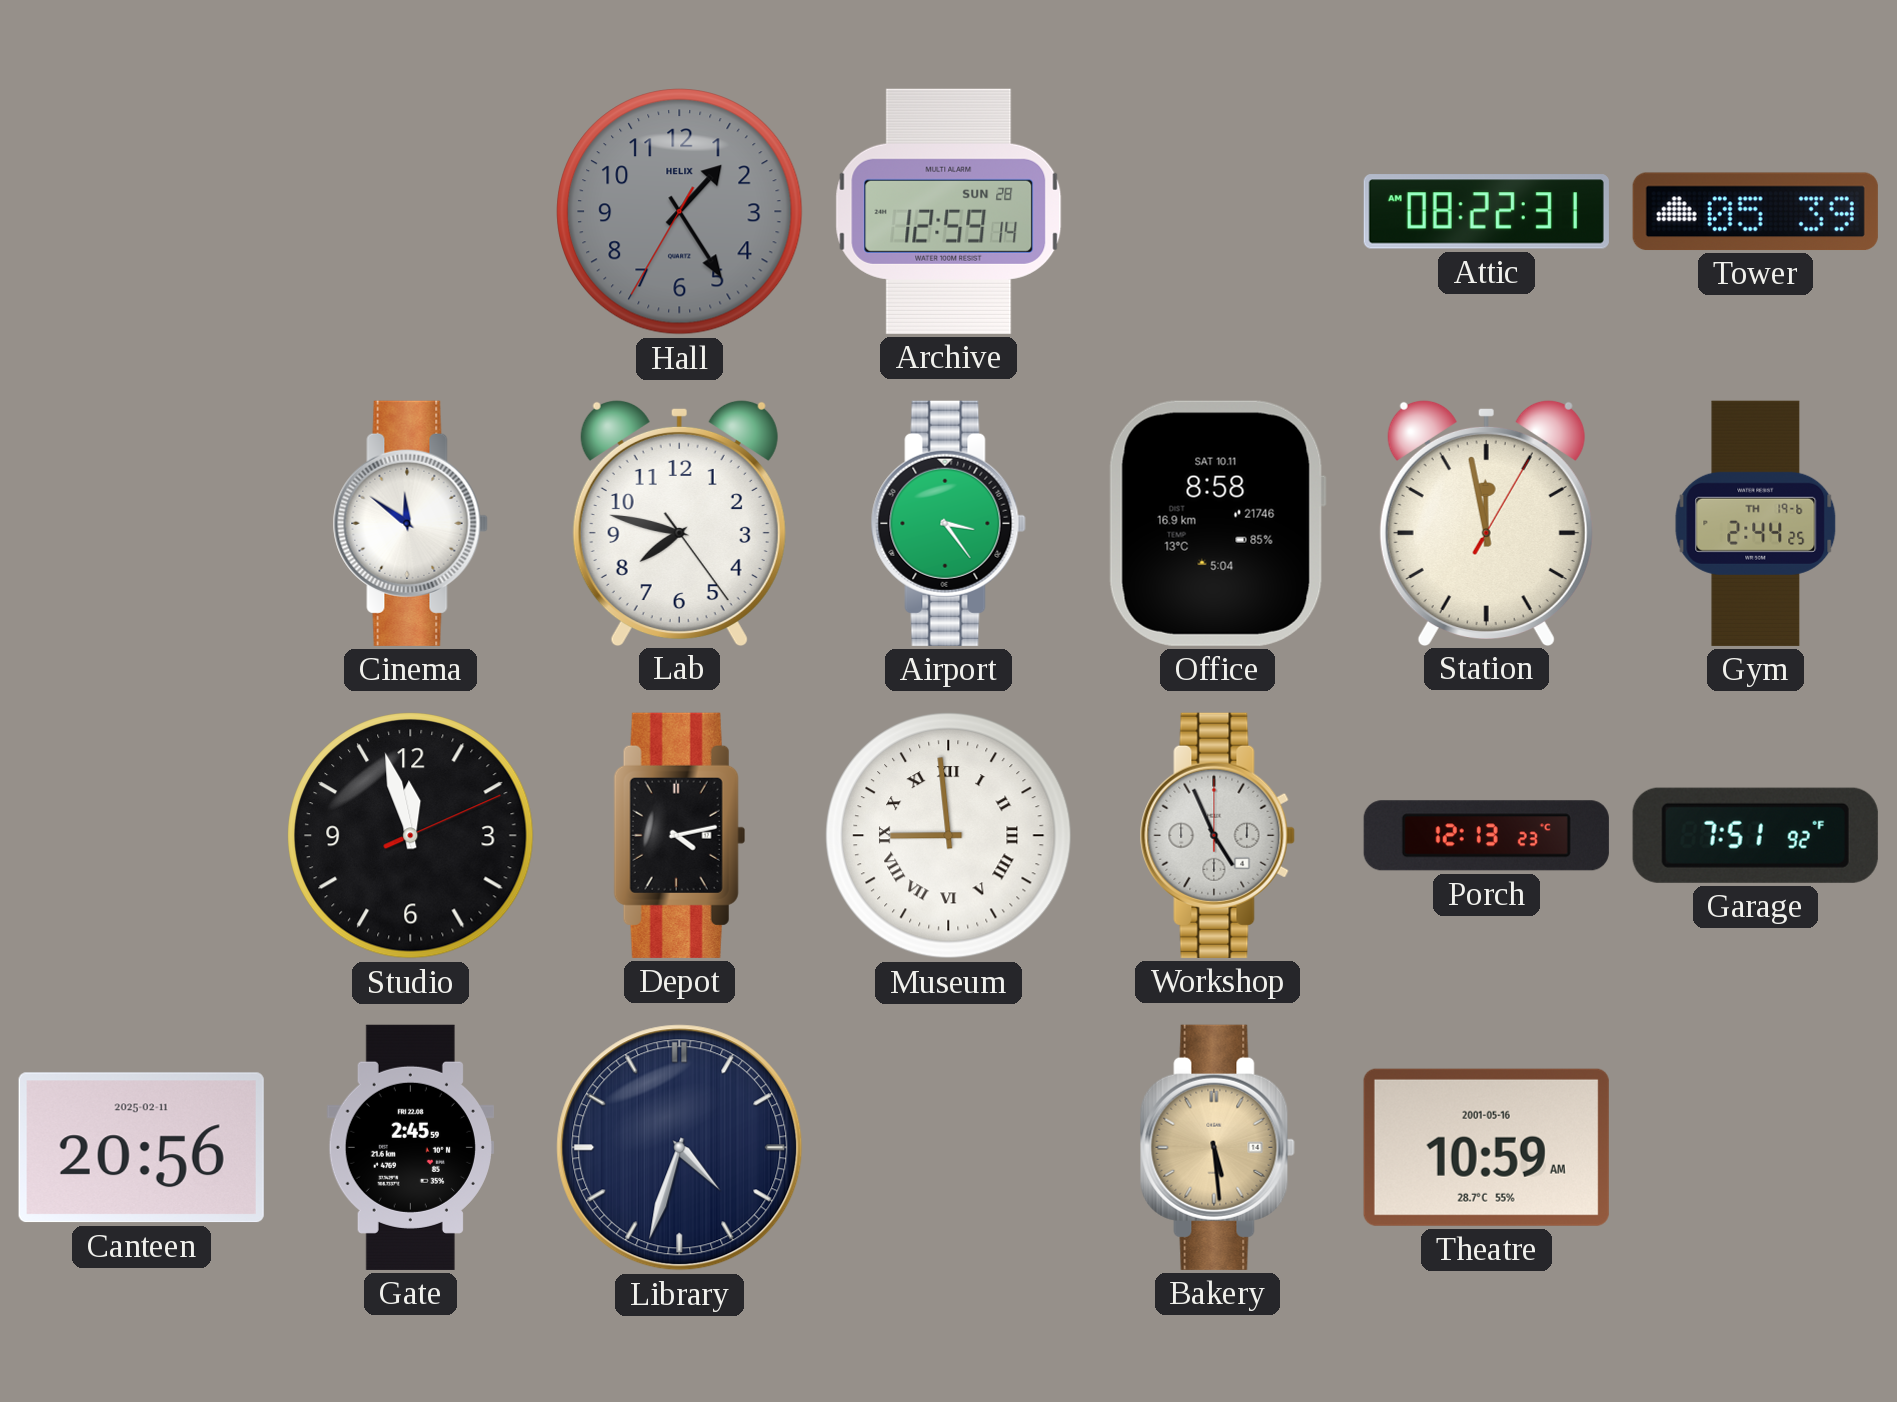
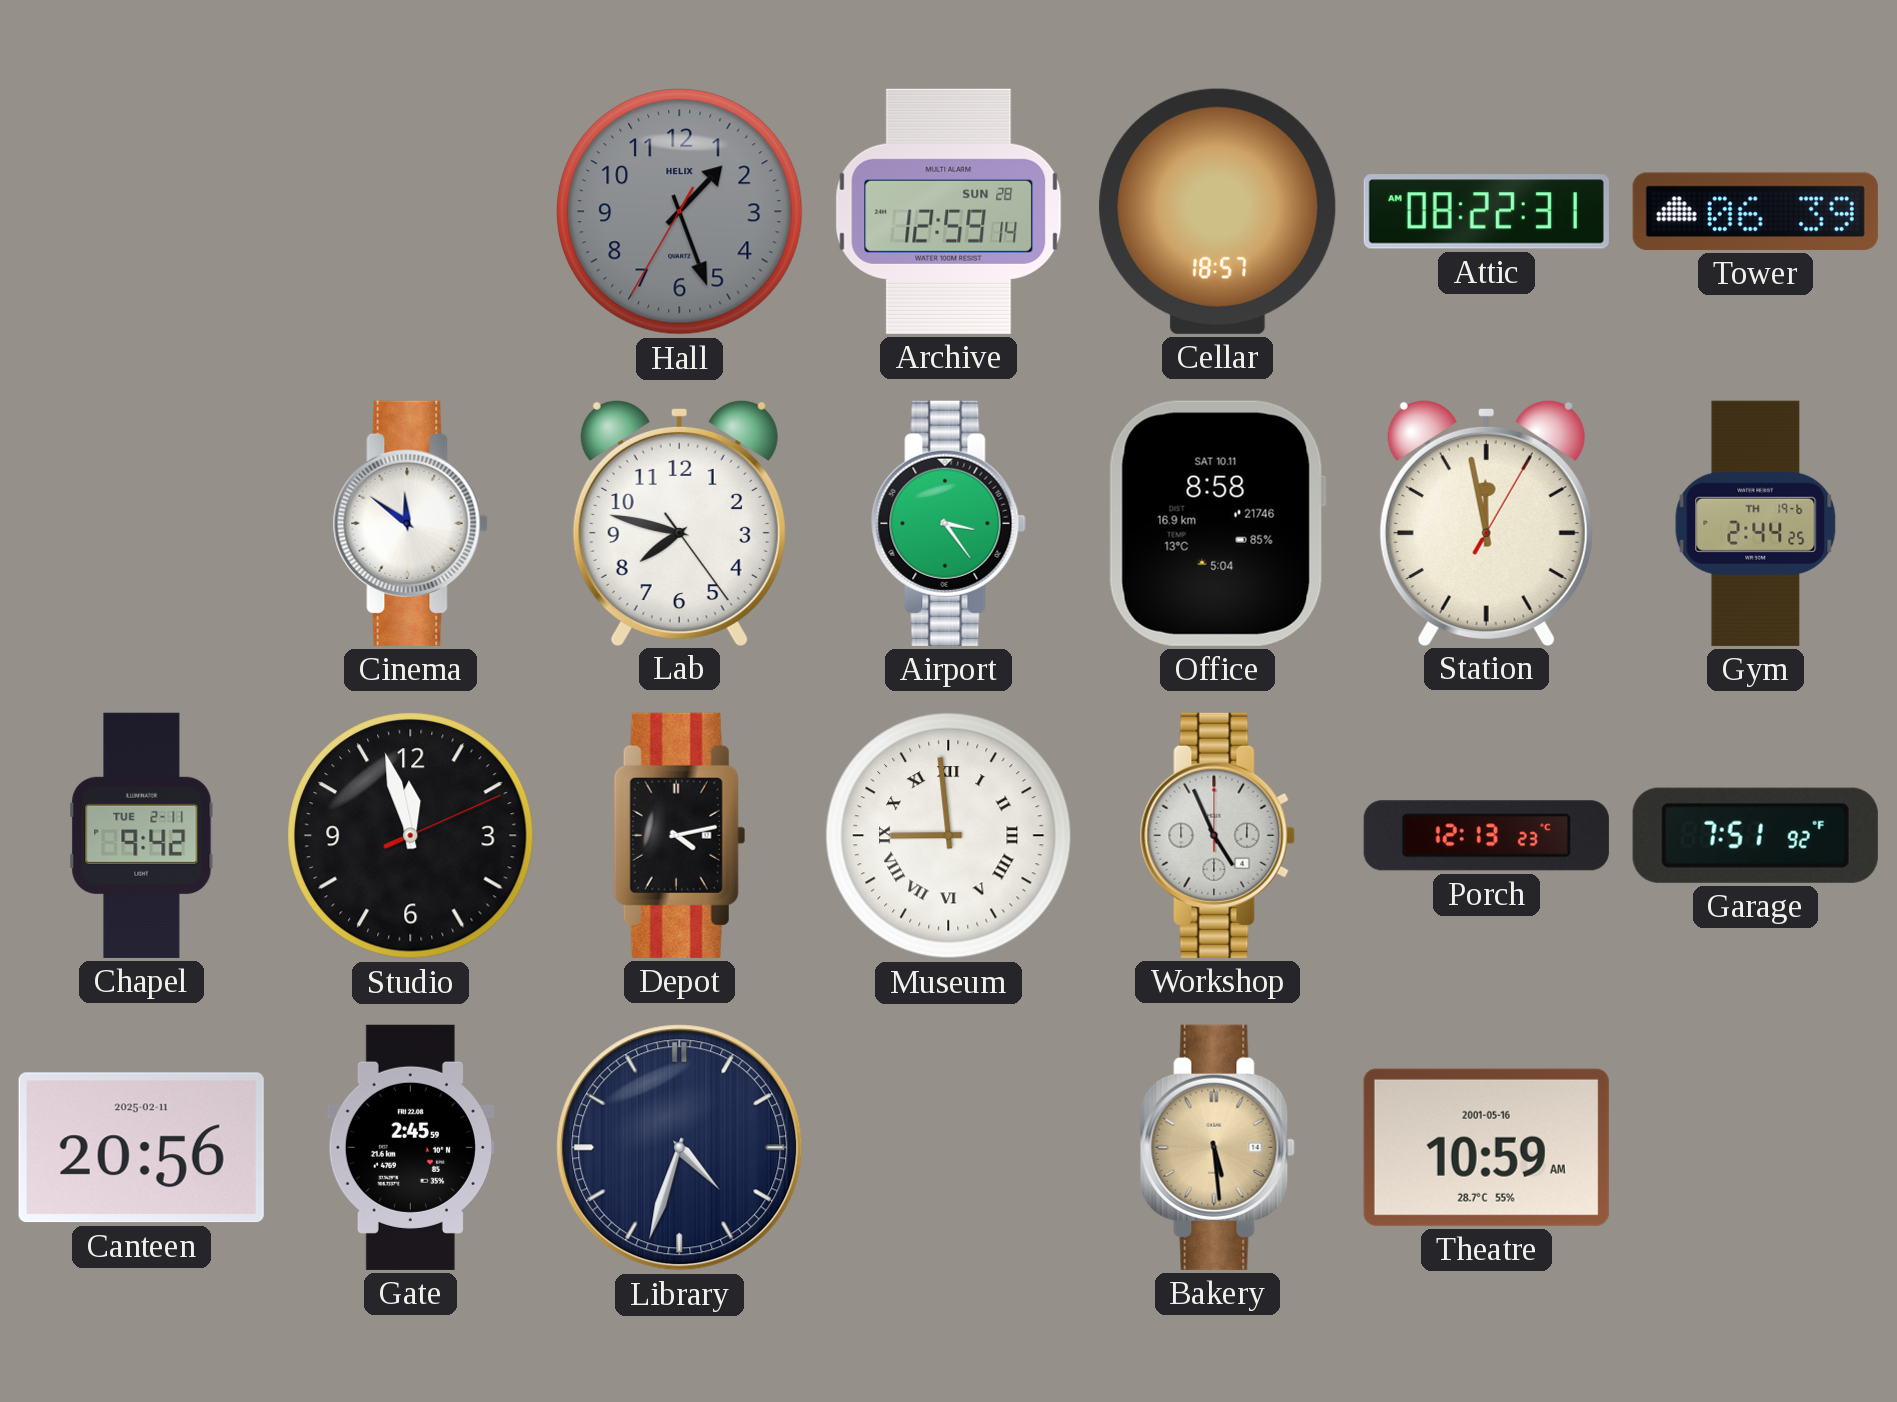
Hall: 1:24 -> 1:26
Cellar: none -> 18:57
Tower: 05:39 -> 06:39
Chapel: none -> 9:42
